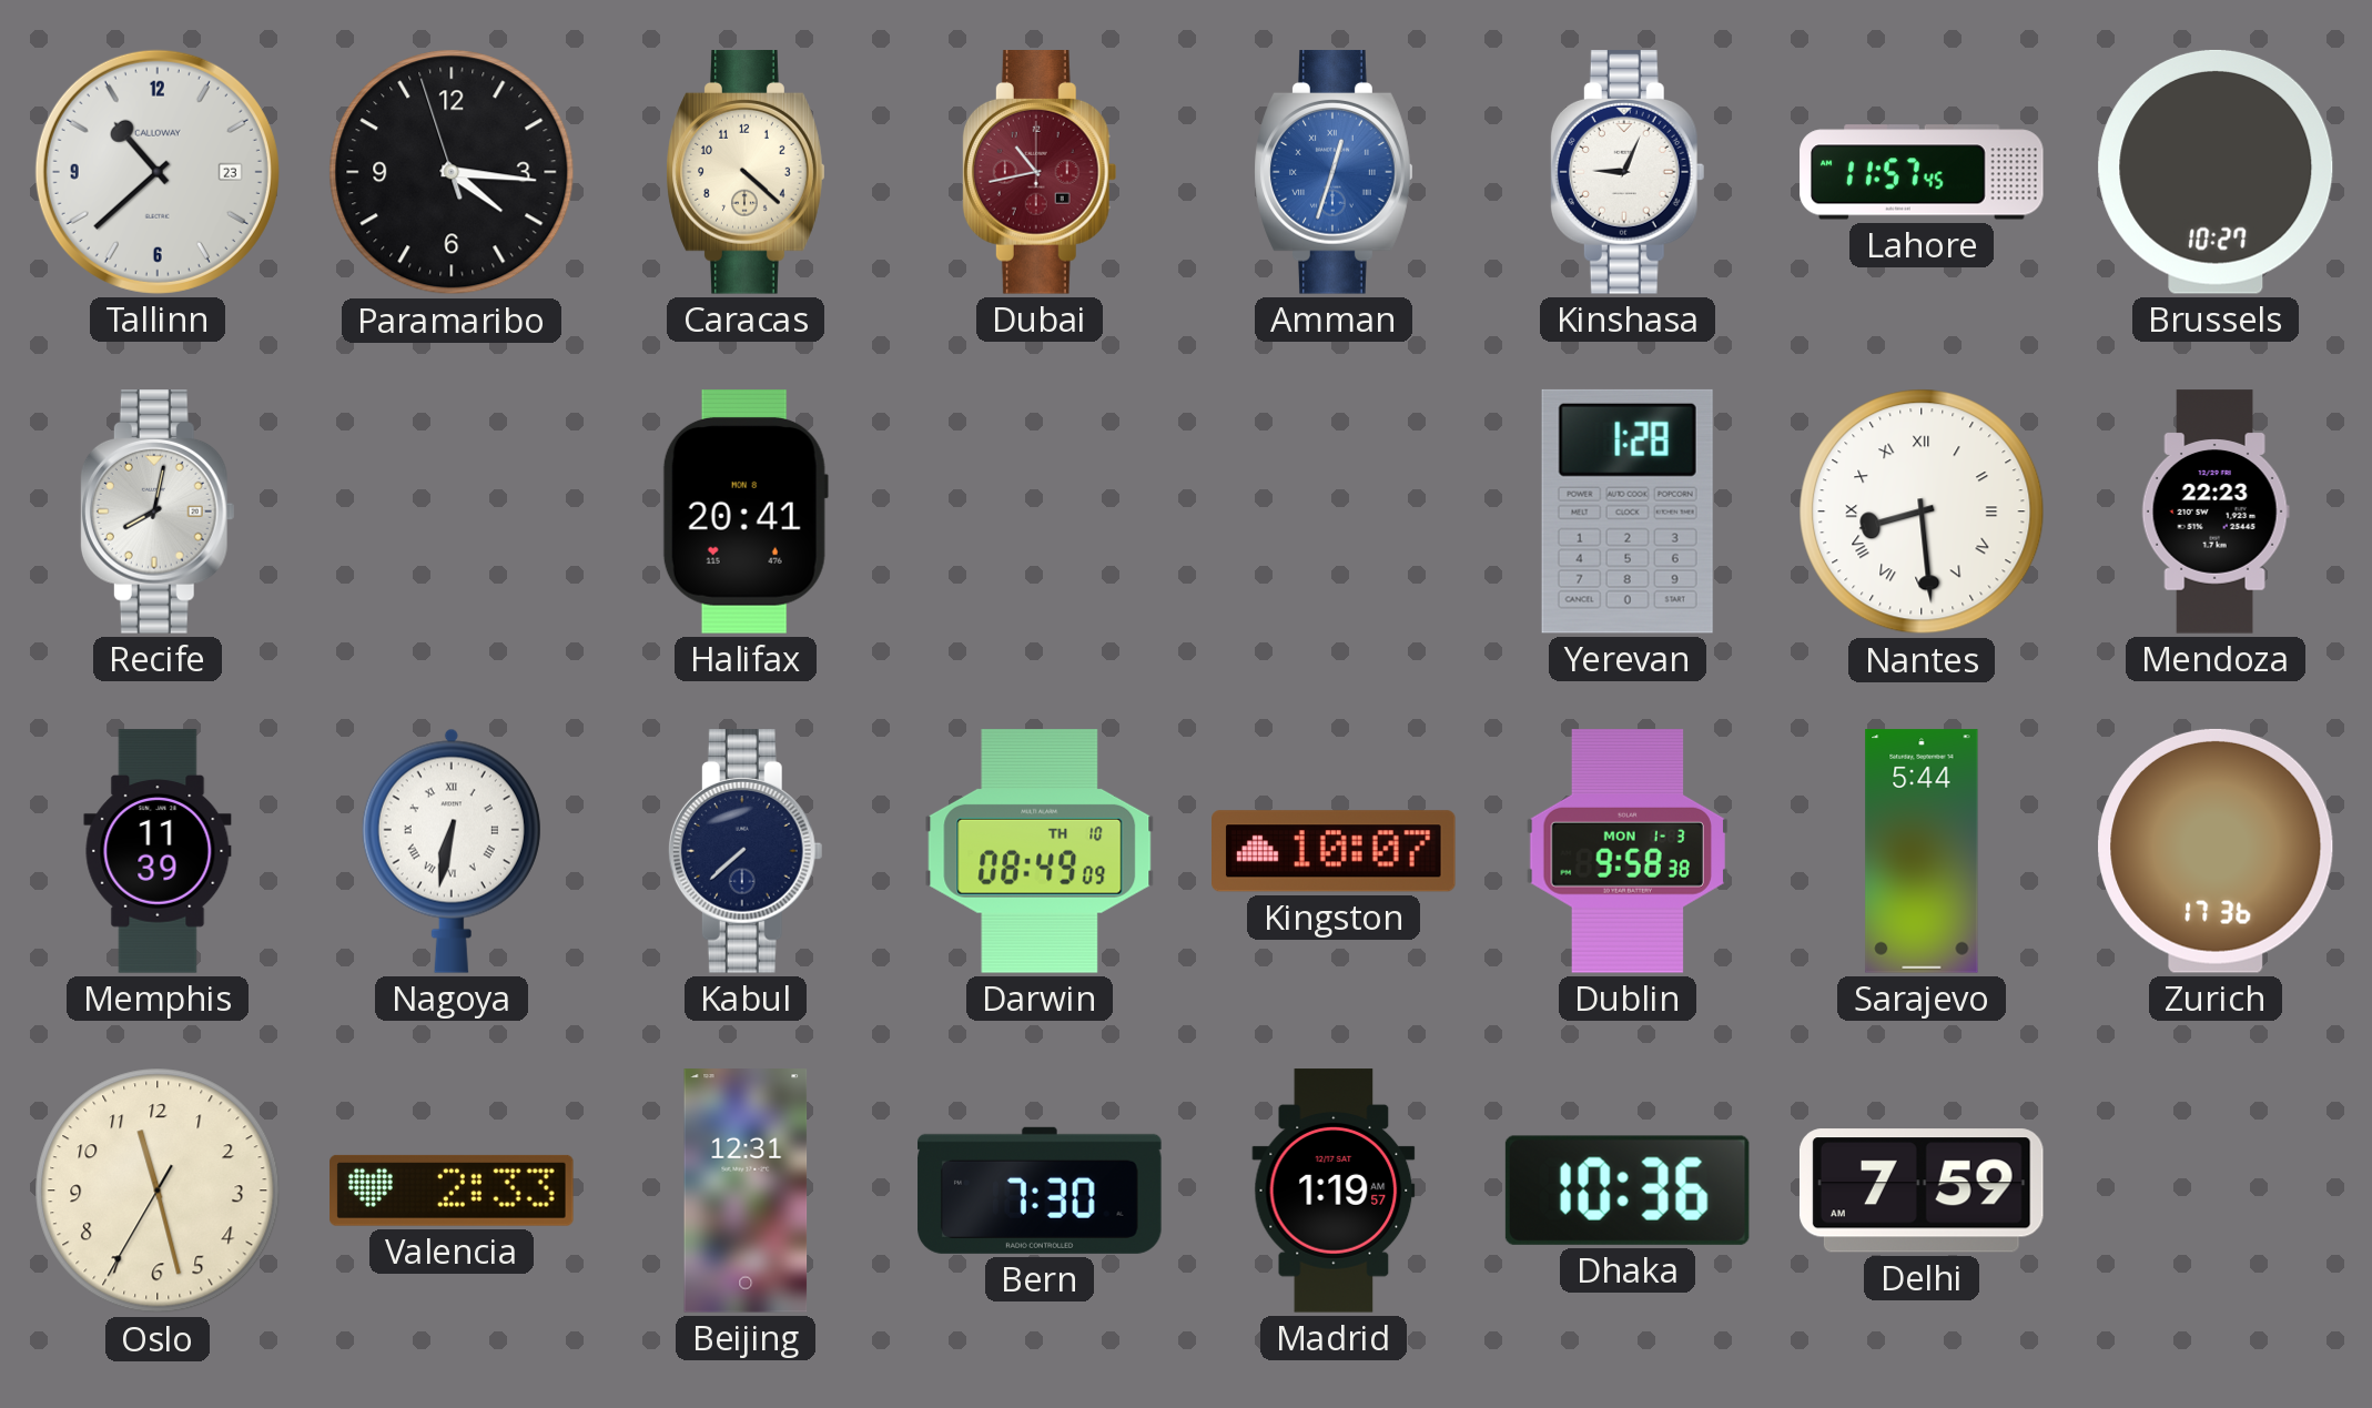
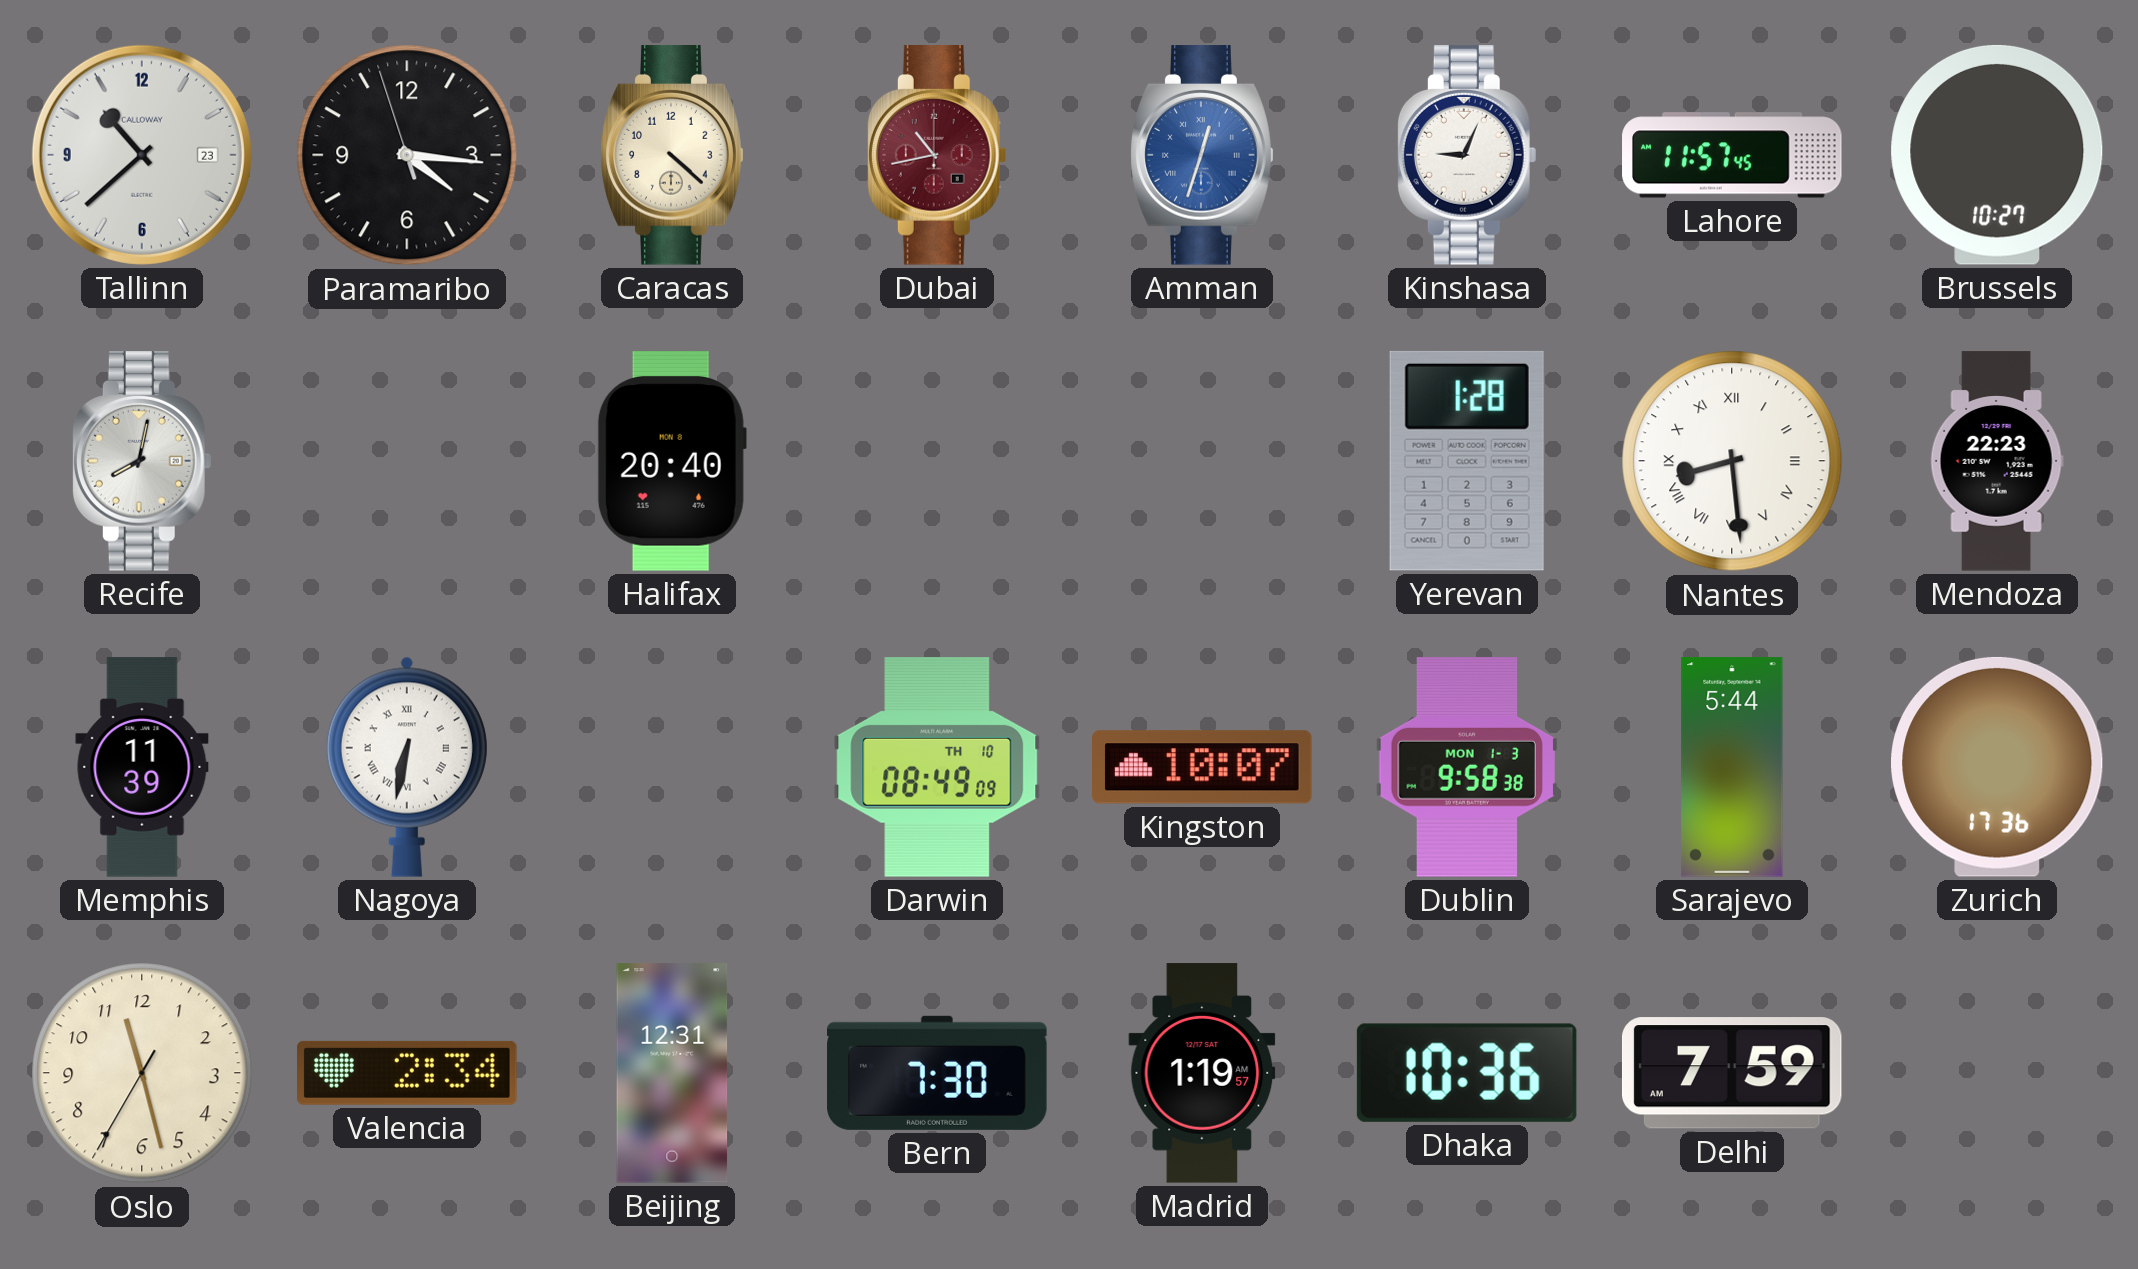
Halifax: 20:41 -> 20:40
Kabul: 7:38 -> none
Valencia: 2:33 -> 2:34
